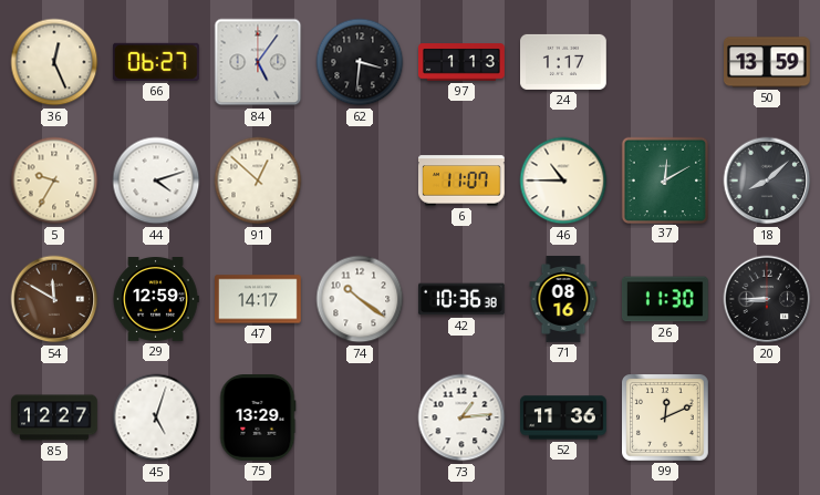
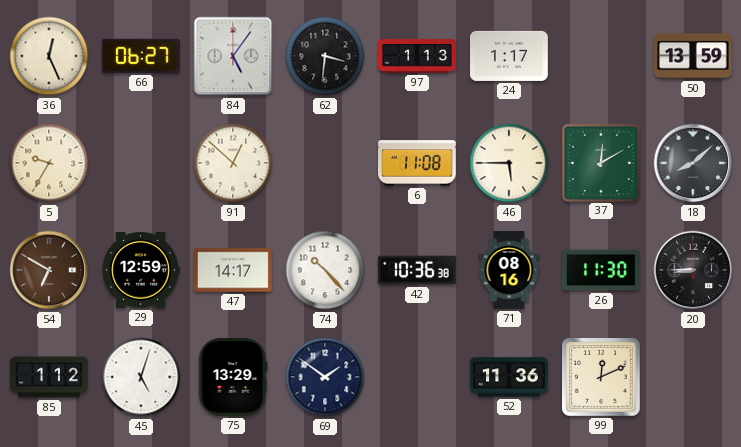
44: 4:12 -> none
6: 11:07 -> 11:08
46: 10:45 -> 5:45
54: 11:50 -> 6:50
74: 10:21 -> 10:23
85: 12:27 -> 1:12
69: none -> 1:51
73: 1:14 -> none
